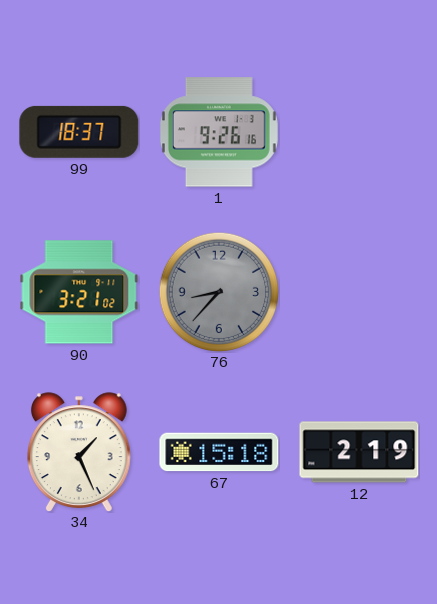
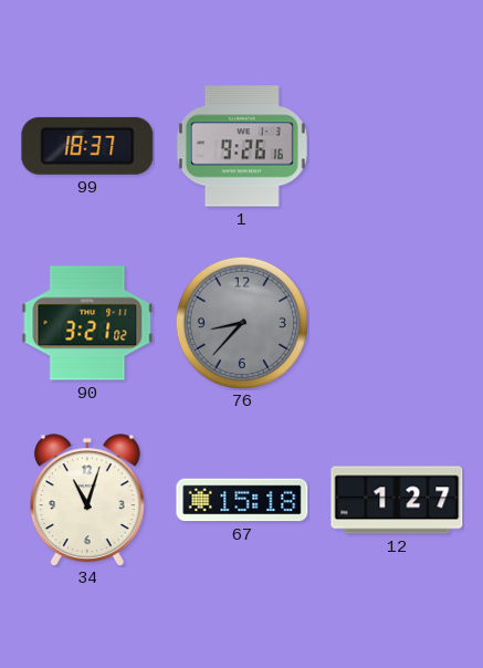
34: 1:26 -> 11:03
12: 2:19 -> 1:27
